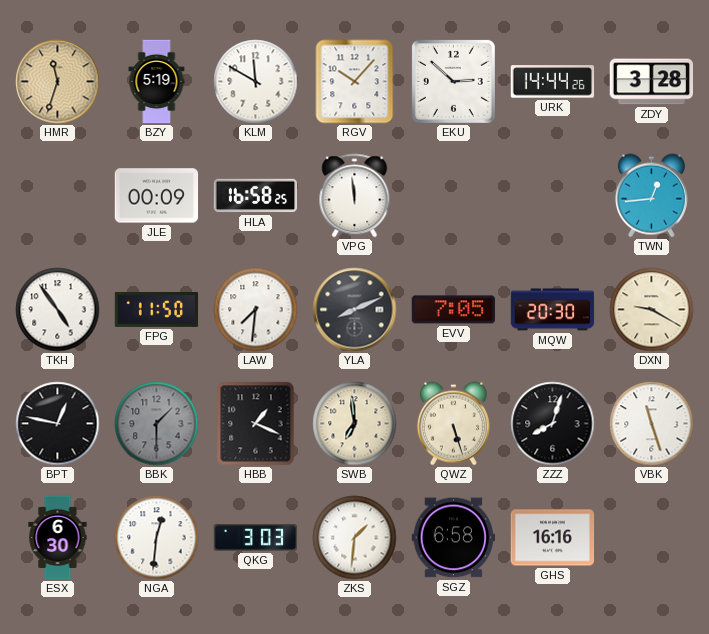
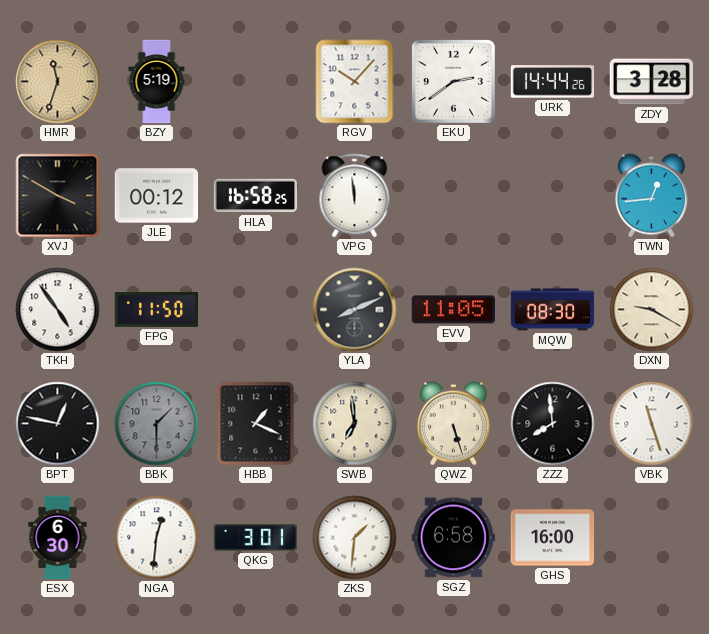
KLM: 11:50 -> none
EKU: 2:52 -> 2:39
XVJ: none -> 3:50
JLE: 00:09 -> 00:12
LAW: 7:31 -> none
EVV: 7:05 -> 11:05
MQW: 20:30 -> 08:30
ZZZ: 8:03 -> 7:59
QKG: 3:03 -> 3:01
GHS: 16:16 -> 16:00
